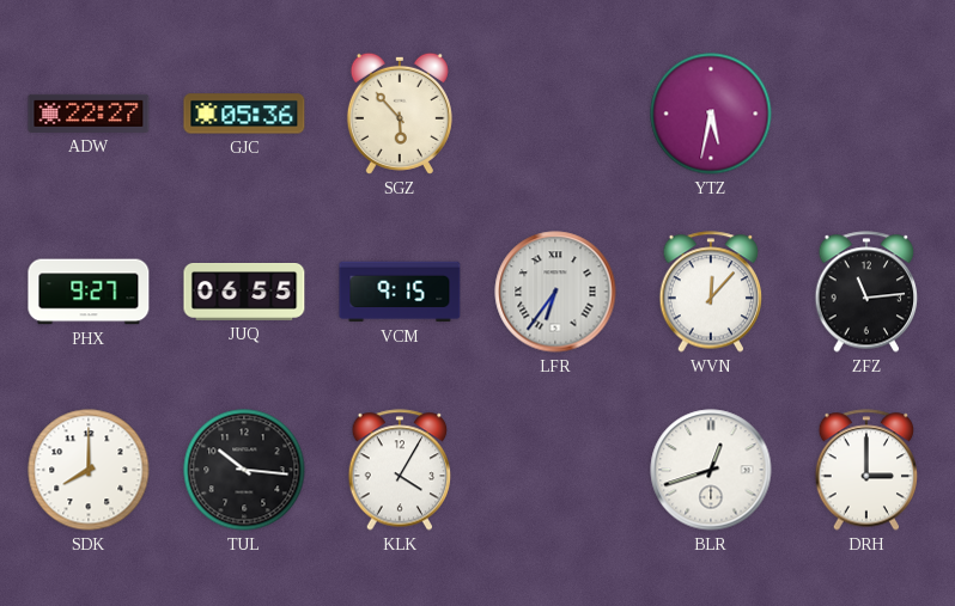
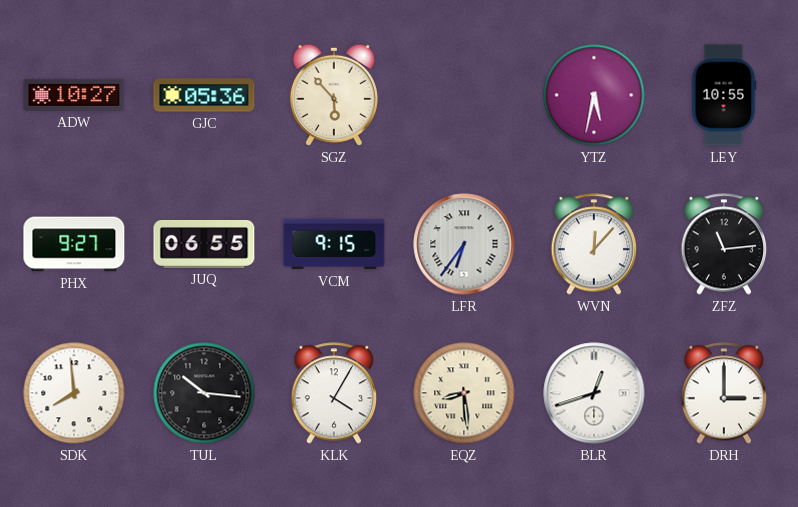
ADW: 22:27 -> 10:27
LEY: none -> 10:55
SDK: 8:00 -> 7:59
EQZ: none -> 8:29
